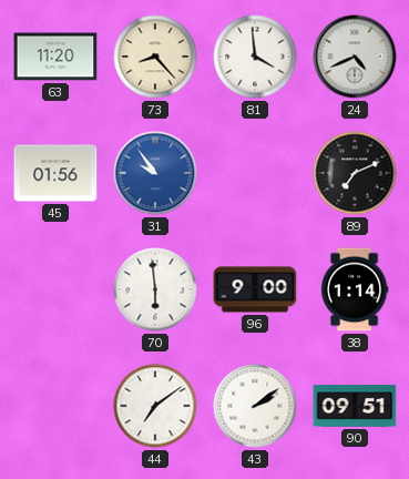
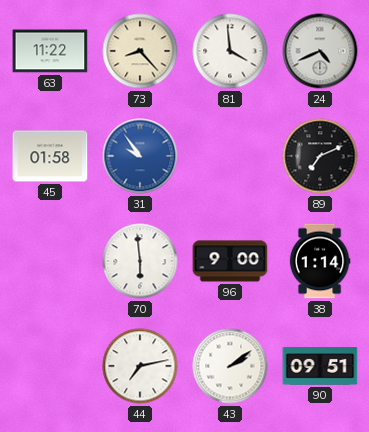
63: 11:20 -> 11:22
45: 01:56 -> 01:58
44: 7:09 -> 7:13
